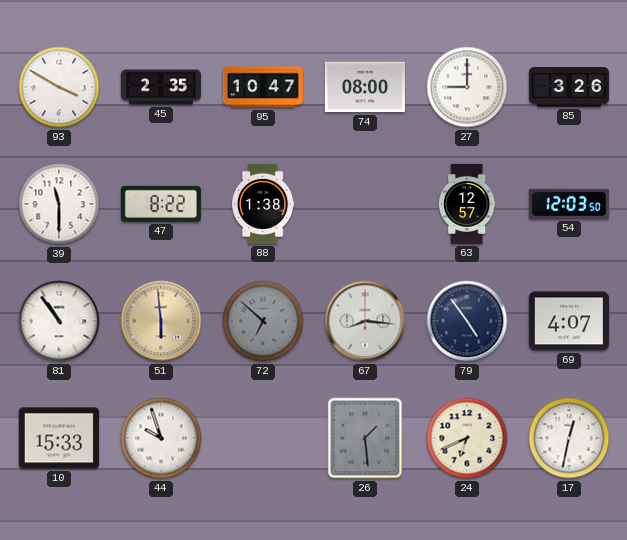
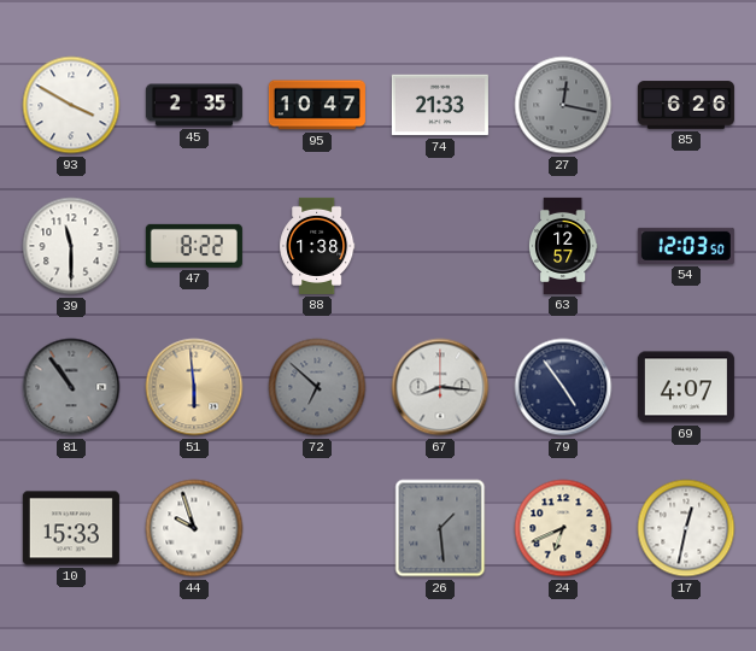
74: 08:00 -> 21:33
27: 9:00 -> 12:17
27 dial: white -> grey
85: 3:26 -> 6:26
81 dial: white -> grey
